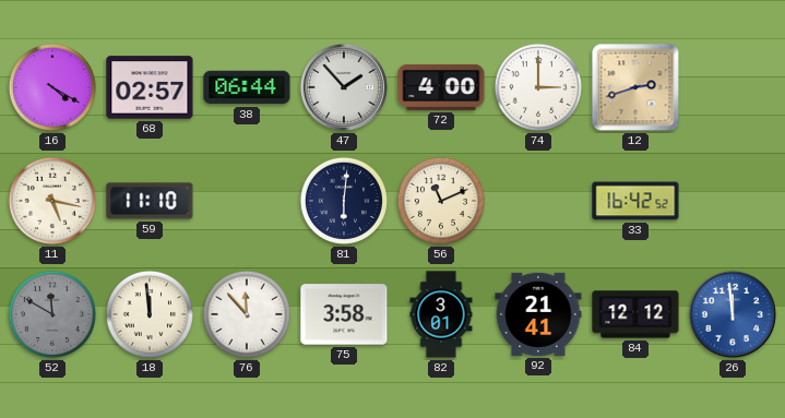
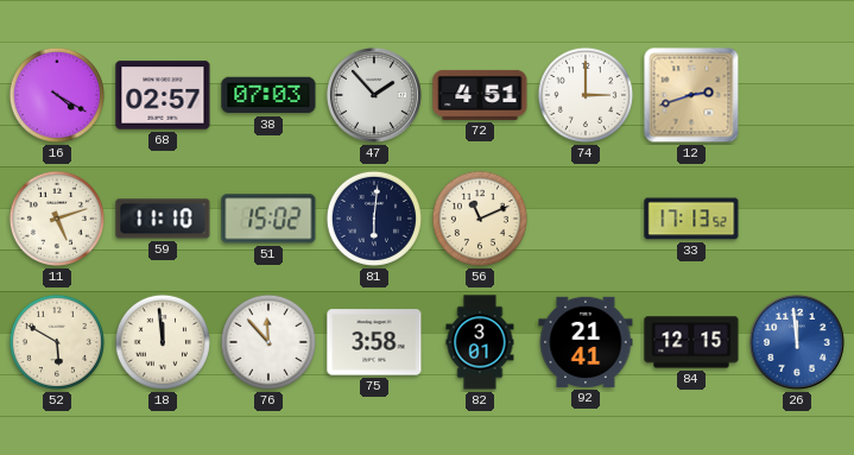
38: 06:44 -> 07:03
72: 4:00 -> 4:51
11: 5:17 -> 5:12
51: none -> 15:02
33: 16:42 -> 17:13
52: 11:50 -> 5:50
52 dial: grey -> cream
84: 12:12 -> 12:15
